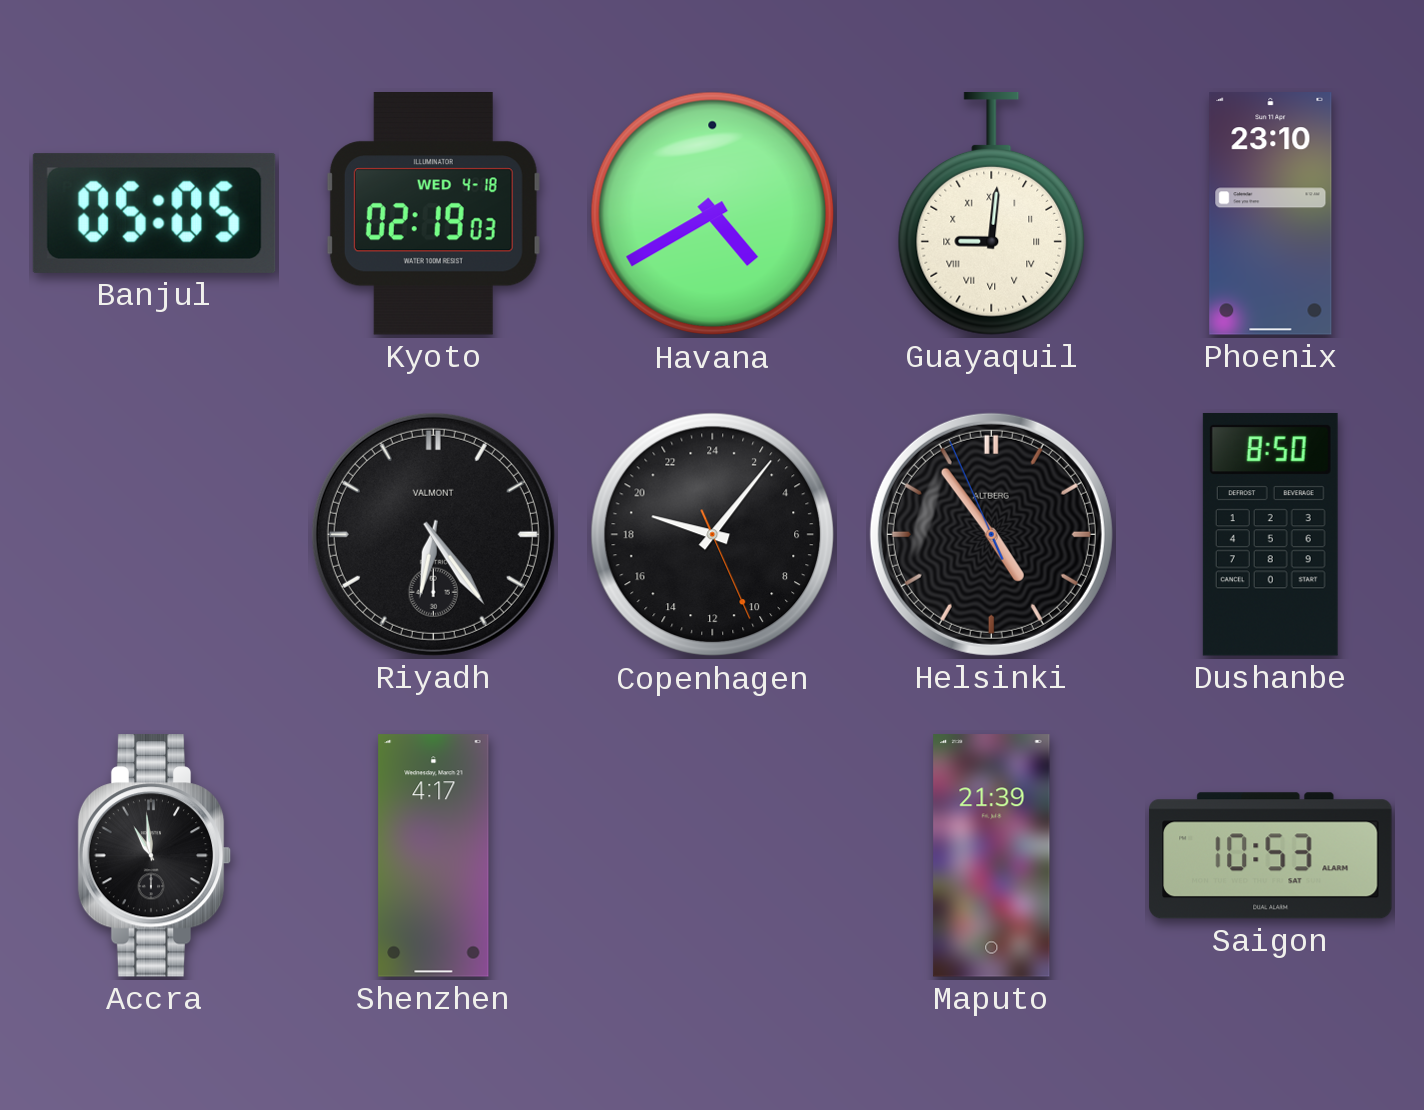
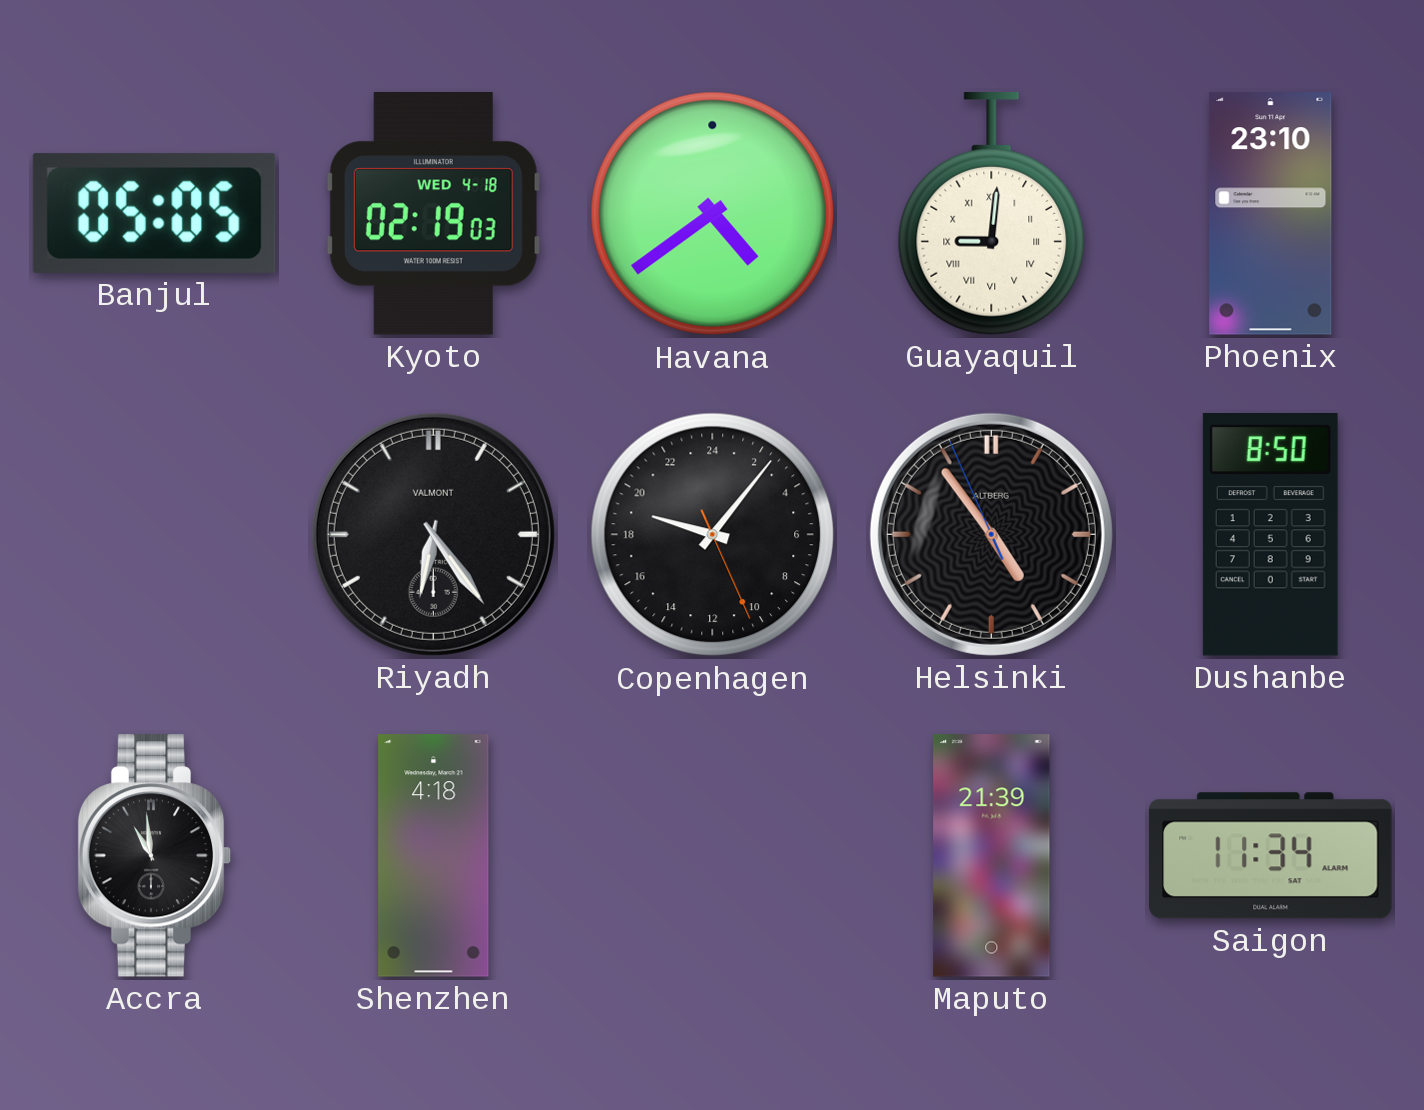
Havana: 4:40 -> 4:39
Shenzhen: 4:17 -> 4:18
Saigon: 10:53 -> 11:34
